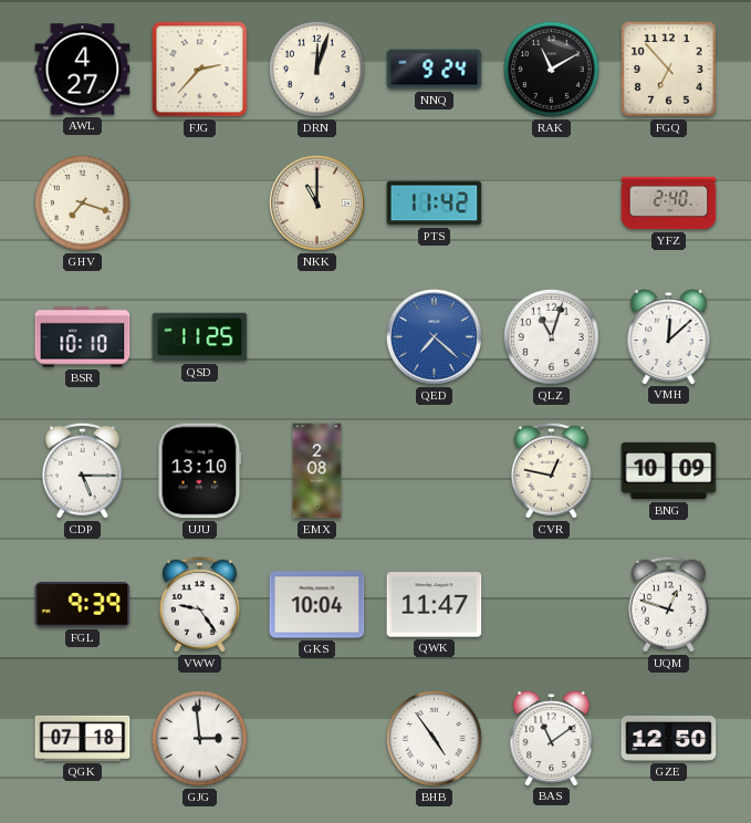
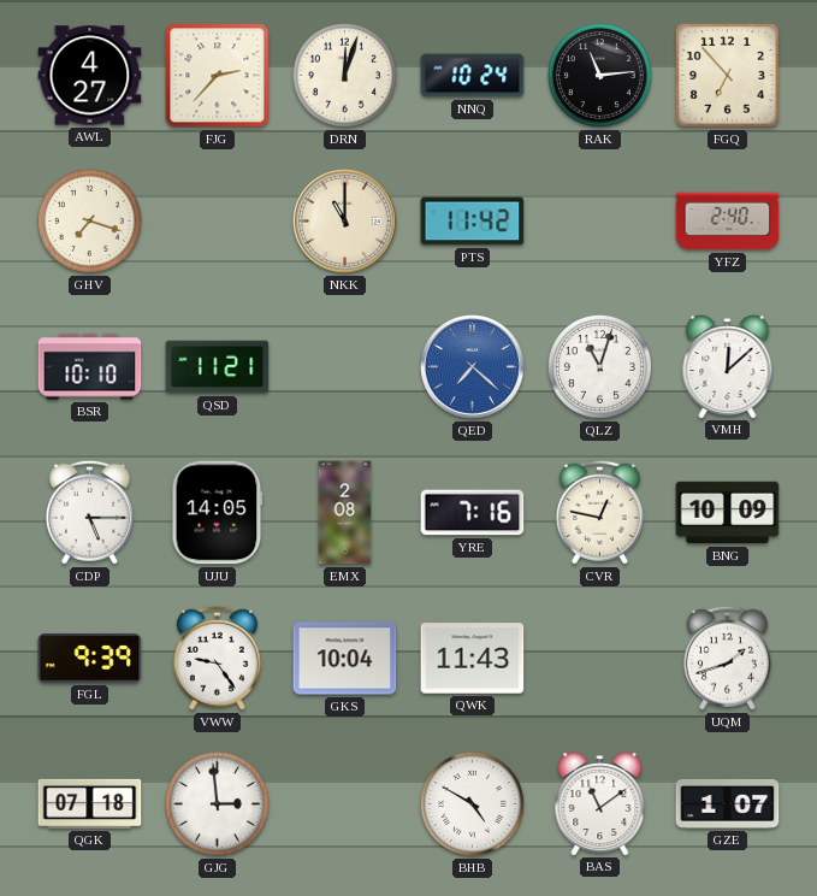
NNQ: 9:24 -> 10:24
RAK: 11:10 -> 11:14
QSD: 11:25 -> 11:21
UJU: 13:10 -> 14:05
YRE: none -> 7:16
QWK: 11:47 -> 11:43
UQM: 12:48 -> 1:42
BHB: 4:54 -> 4:50
GZE: 12:50 -> 1:07
